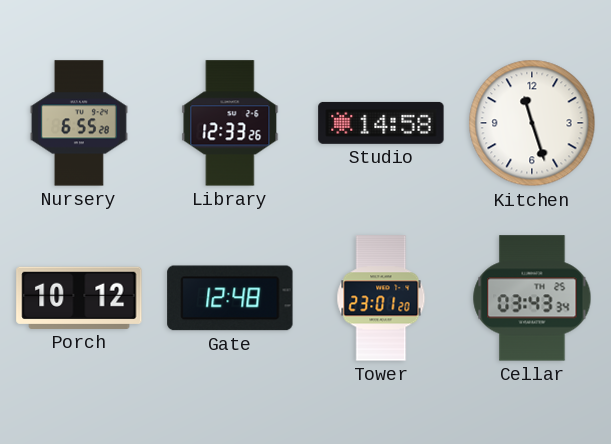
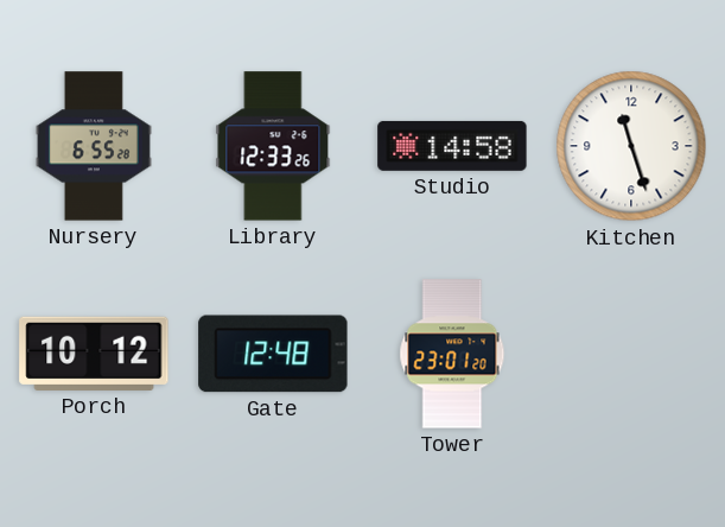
Cellar: 03:43 -> none
